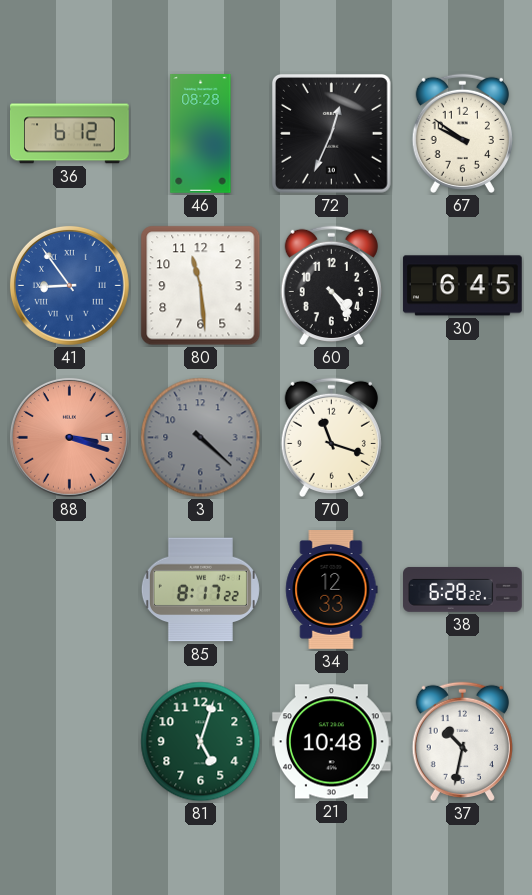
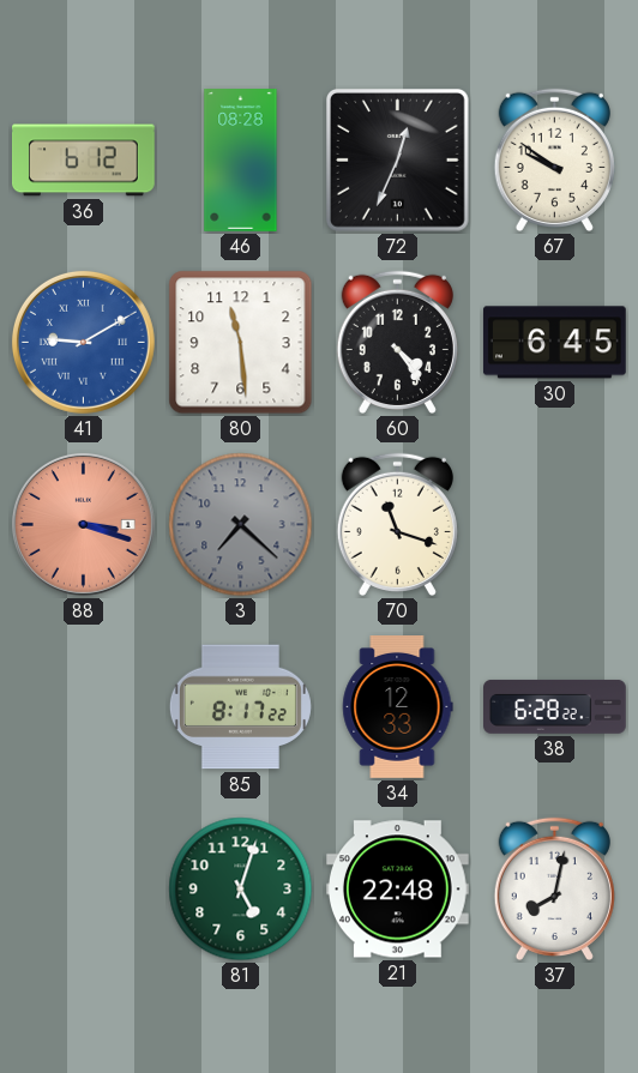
41: 8:54 -> 9:10
3: 4:22 -> 7:22
21: 10:48 -> 22:48
37: 10:32 -> 8:02
